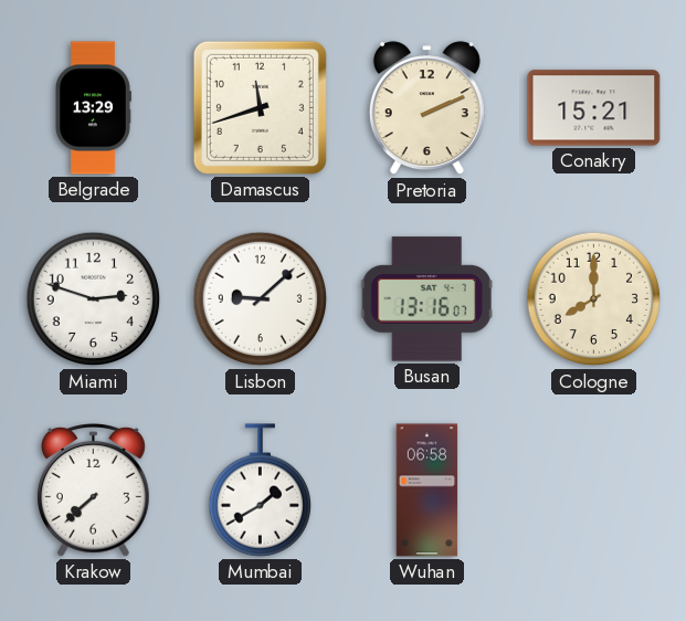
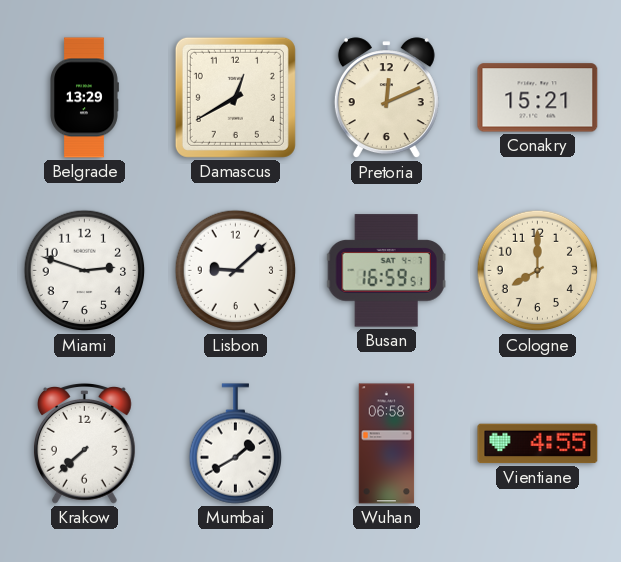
Damascus: 11:42 -> 12:40
Pretoria: 2:11 -> 12:11
Busan: 13:16 -> 16:59
Vientiane: none -> 4:55
